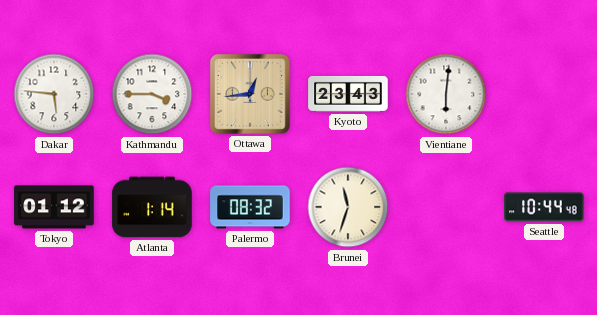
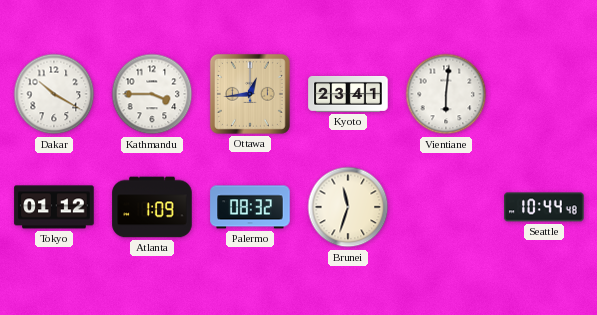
Dakar: 5:46 -> 10:20
Kyoto: 23:43 -> 23:41
Atlanta: 1:14 -> 1:09
